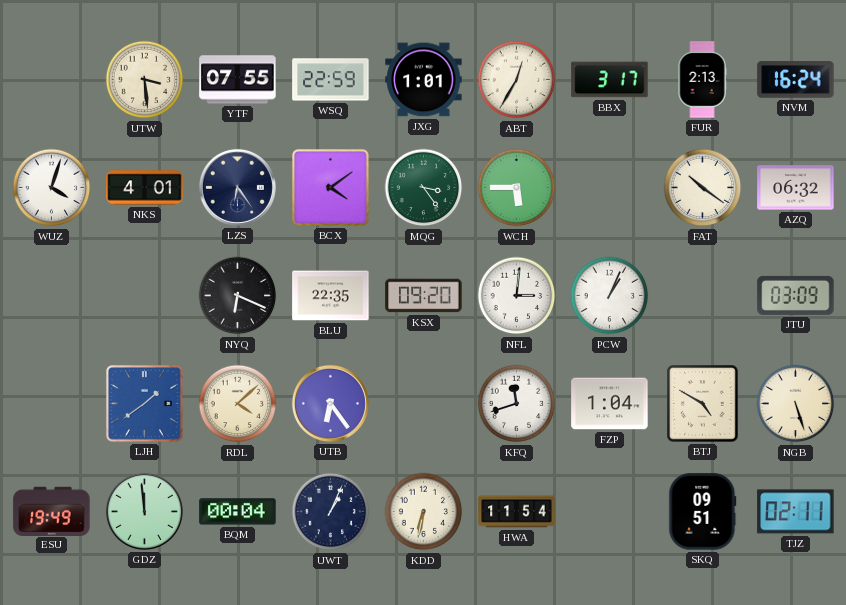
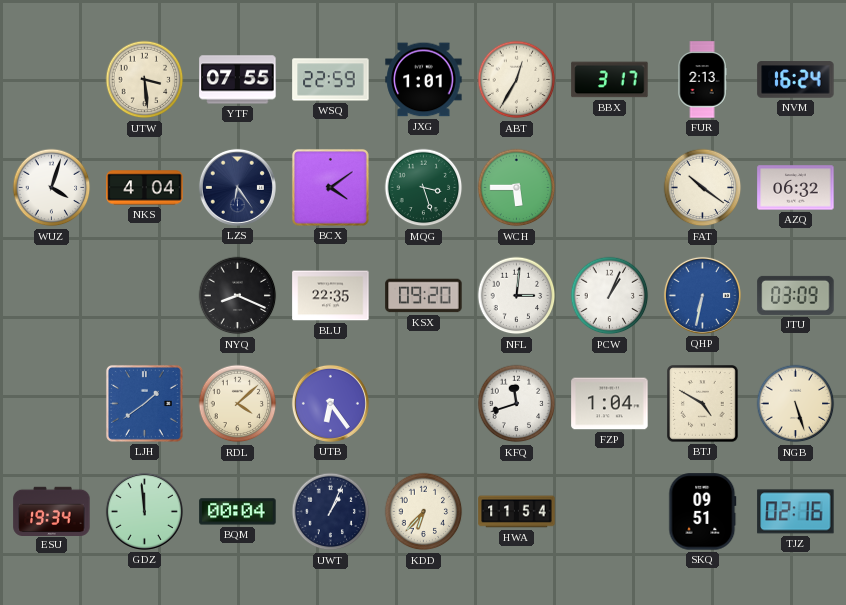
NKS: 4:01 -> 4:04
MQG: 3:24 -> 3:27
NYQ: 6:19 -> 8:19
QHP: none -> 6:32
ESU: 19:49 -> 19:34
KDD: 6:32 -> 6:37
TJZ: 02:11 -> 02:16
